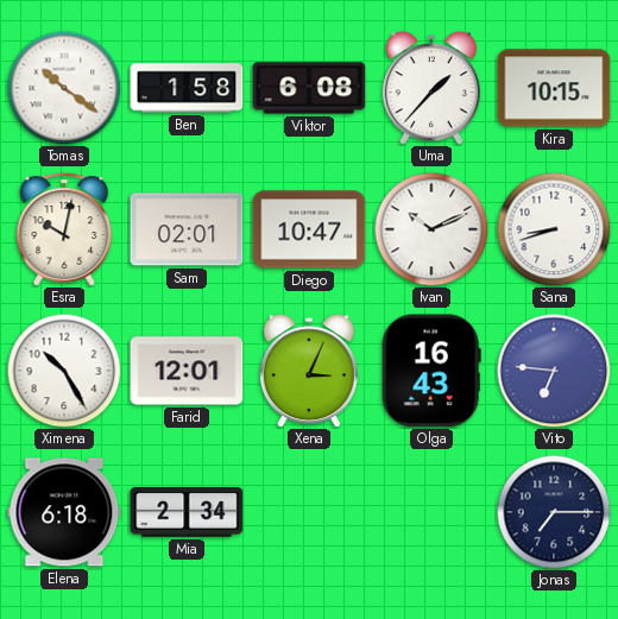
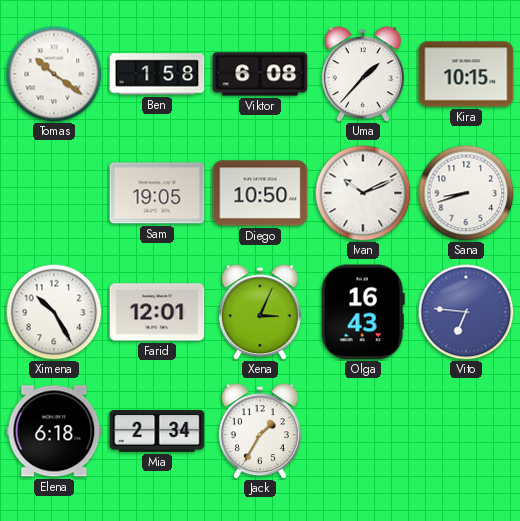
Esra: 10:02 -> none
Sam: 02:01 -> 19:05
Diego: 10:47 -> 10:50
Jack: none -> 1:35
Jonas: 7:15 -> none
